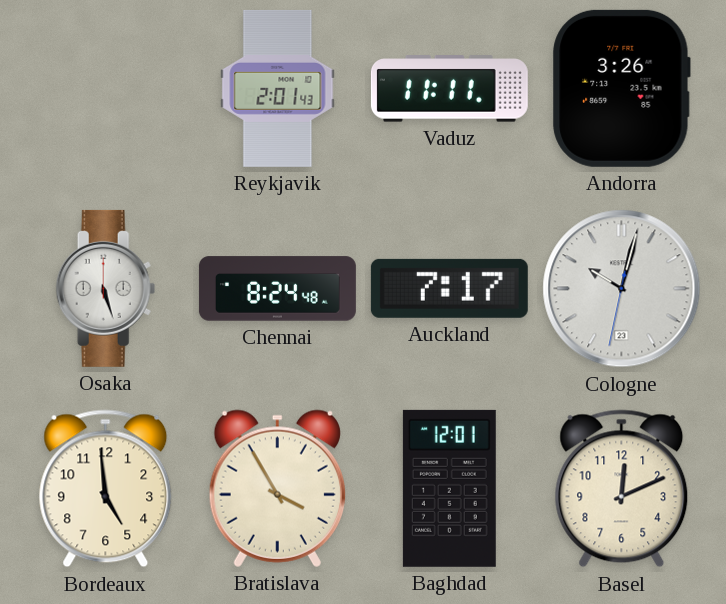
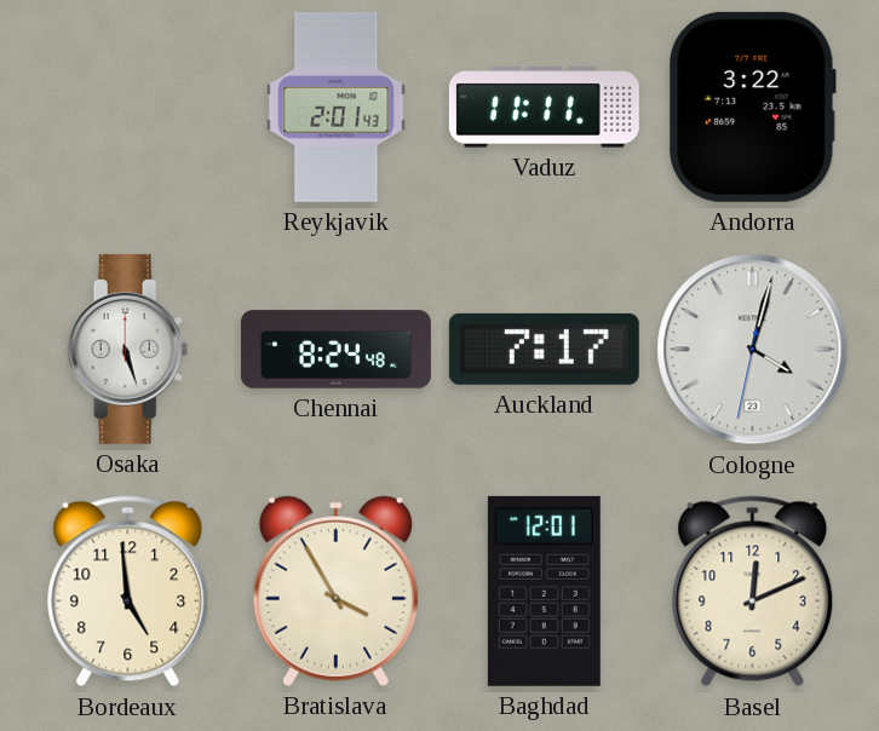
Andorra: 3:26 -> 3:22
Cologne: 10:02 -> 4:02
